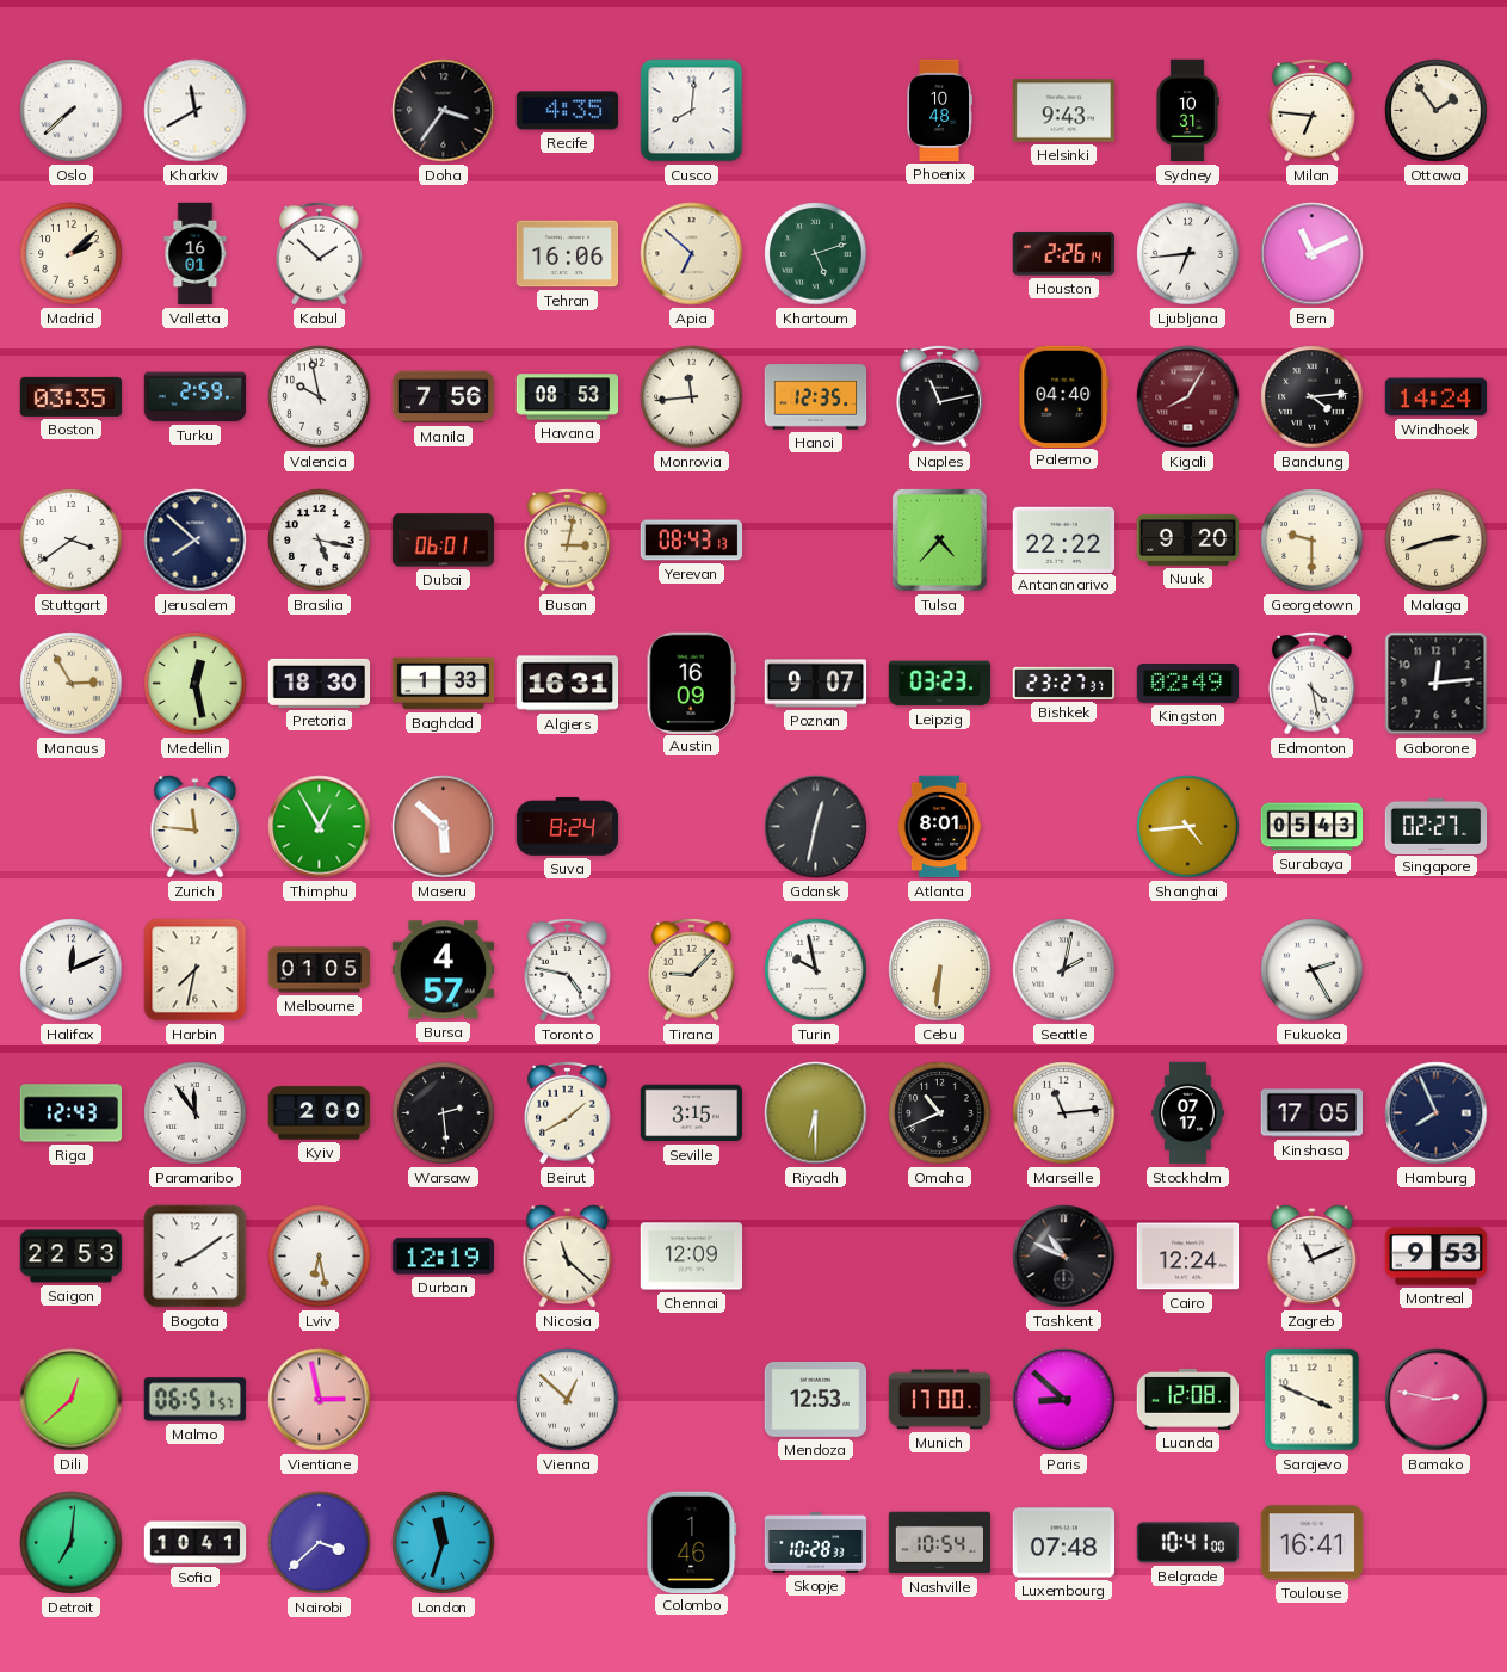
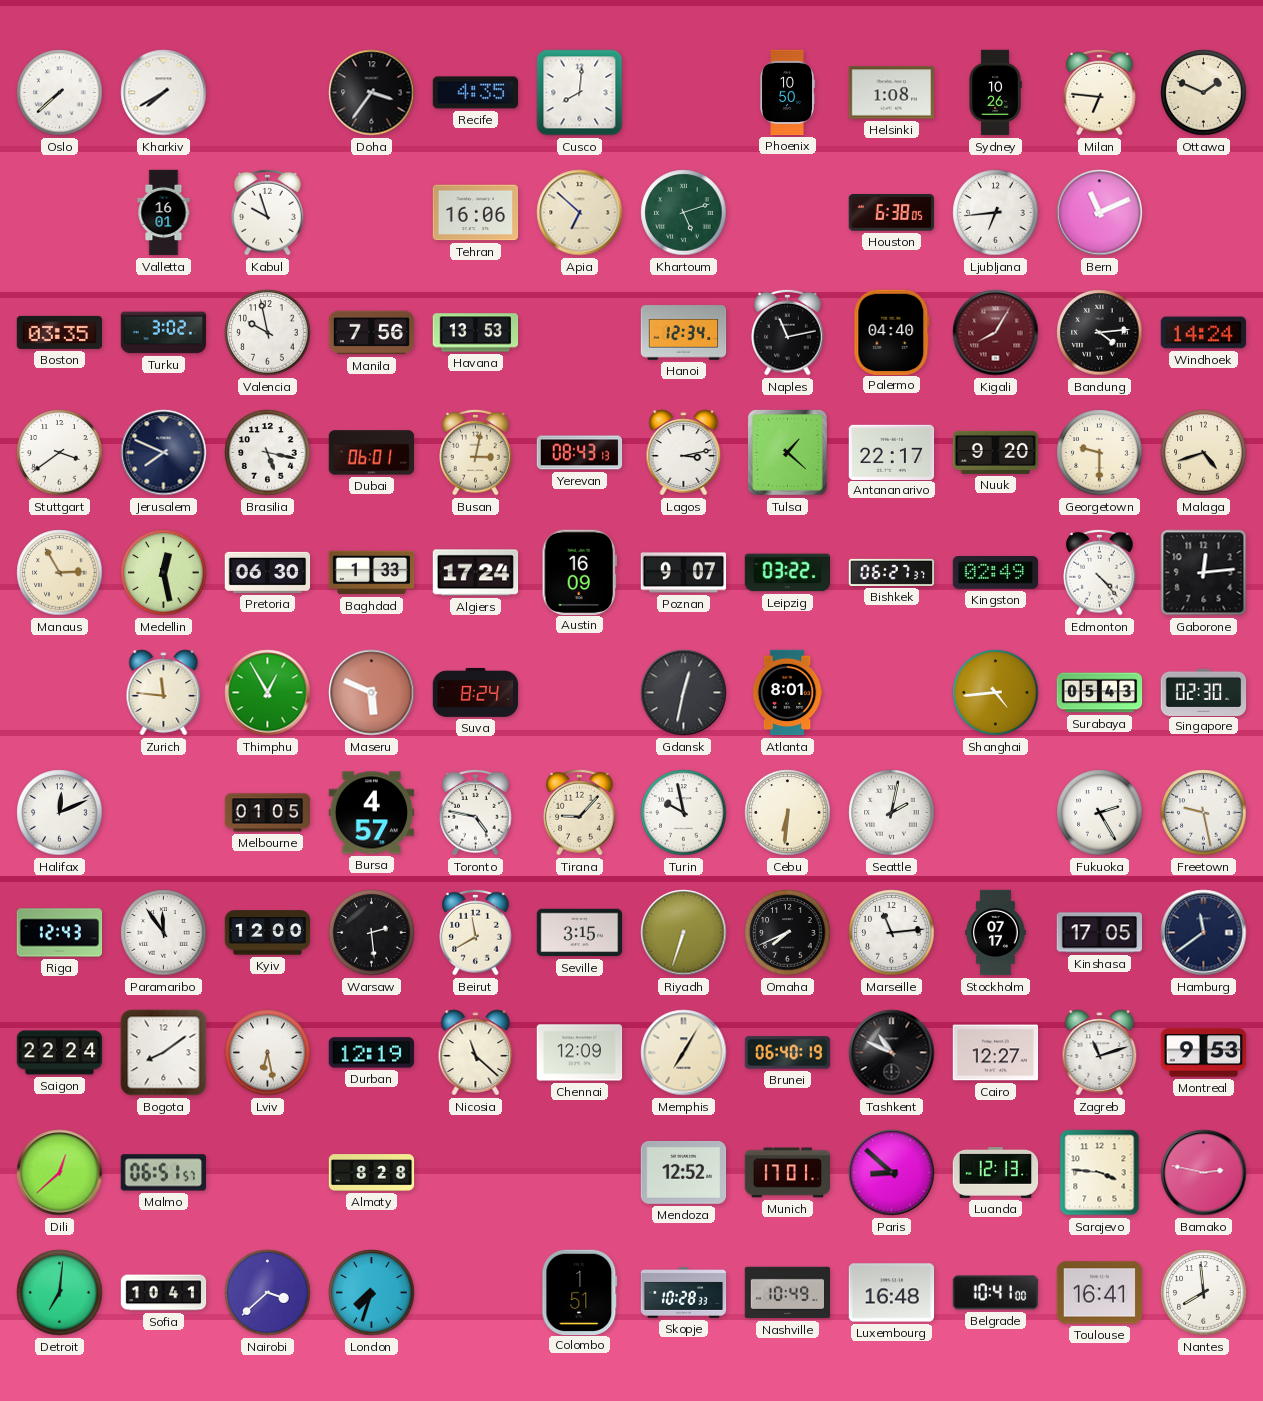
Kharkiv: 11:40 -> 7:40
Phoenix: 10:48 -> 10:50
Helsinki: 9:43 -> 1:08
Sydney: 10:31 -> 10:26
Ottawa: 1:54 -> 1:49
Madrid: 2:08 -> none
Kabul: 1:52 -> 9:57
Houston: 2:26 -> 6:38
Turku: 2:59 -> 3:02
Havana: 08:53 -> 13:53
Monrovia: 11:44 -> none
Hanoi: 12:35 -> 12:34
Jerusalem: 7:52 -> 7:49
Lagos: none -> 3:13
Tulsa: 4:37 -> 1:22
Antananarivo: 22:22 -> 22:17
Malaga: 2:42 -> 4:42
Pretoria: 18:30 -> 06:30
Algiers: 16:31 -> 17:24
Leipzig: 03:23 -> 03:22
Bishkek: 23:27 -> 06:27
Edmonton: 4:28 -> 4:23
Maseru: 5:52 -> 5:49
Singapore: 02:27 -> 02:30
Harbin: 7:32 -> none
Freetown: none -> 9:28
Kyiv: 2:00 -> 12:00
Beirut: 1:40 -> 11:40
Riyadh: 6:30 -> 6:33
Omaha: 10:41 -> 7:41
Hamburg: 7:56 -> 11:39
Saigon: 22:53 -> 22:24
Memphis: none -> 7:05
Brunei: none -> 06:40
Cairo: 12:24 -> 12:27
Zagreb: 11:11 -> 11:12
Vientiane: 2:58 -> none
Almaty: none -> 8:28
Vienna: 12:52 -> none
Mendoza: 12:53 -> 12:52
Munich: 17:00 -> 17:01
Luanda: 12:08 -> 12:13
Sarajevo: 3:49 -> 3:46
London: 11:33 -> 7:33
Colombo: 1:46 -> 1:51
Nashville: 10:54 -> 10:49
Luxembourg: 07:48 -> 16:48
Nantes: none -> 7:59
